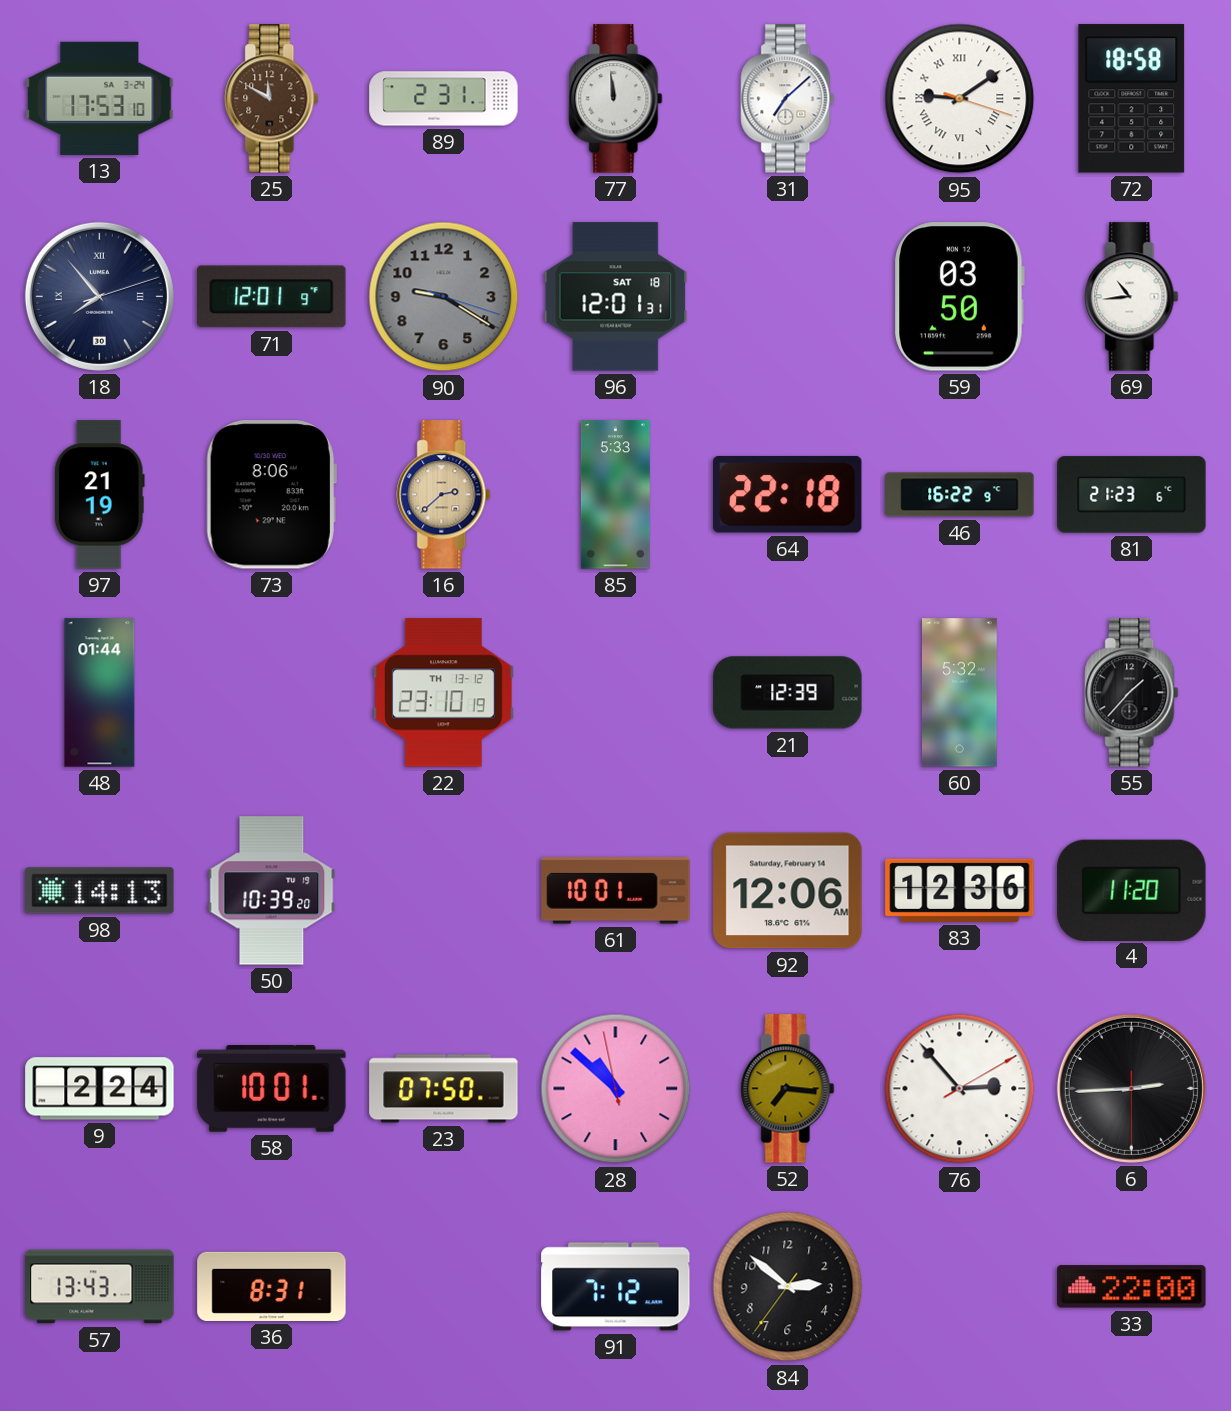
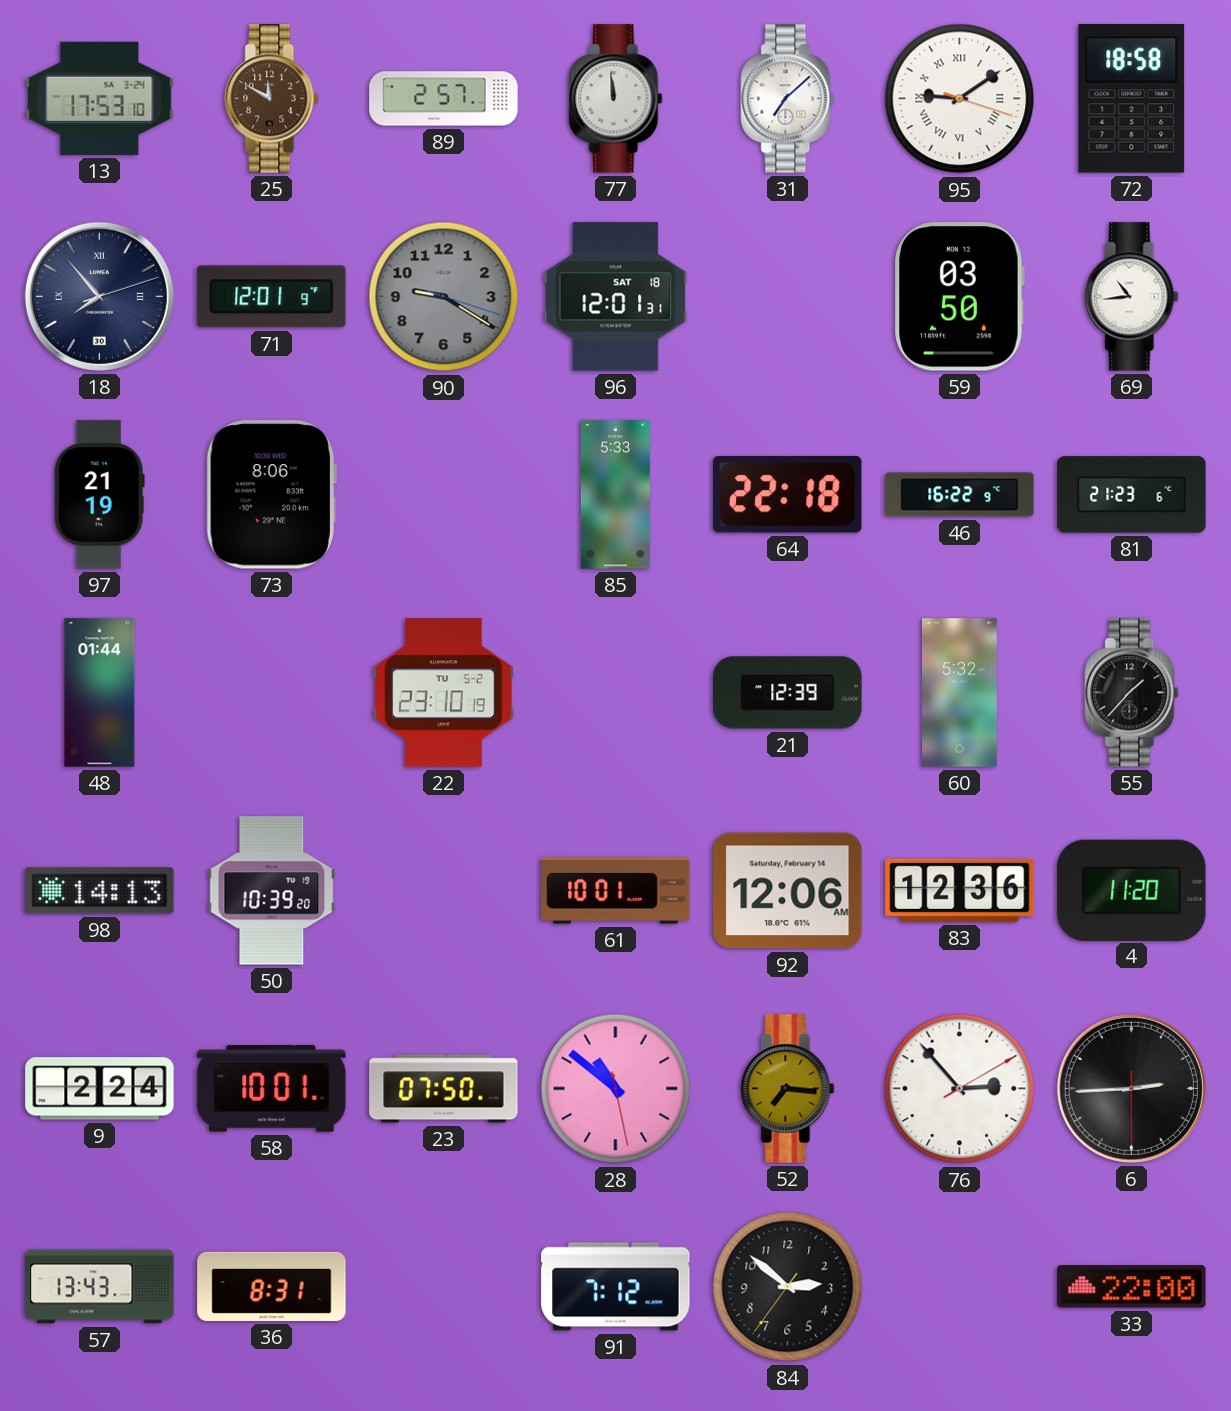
89: 2:31 -> 2:57
16: 2:38 -> none
22 date: TH 13-12 -> TU 5-2
28: 10:51:58 -> 10:51:28
